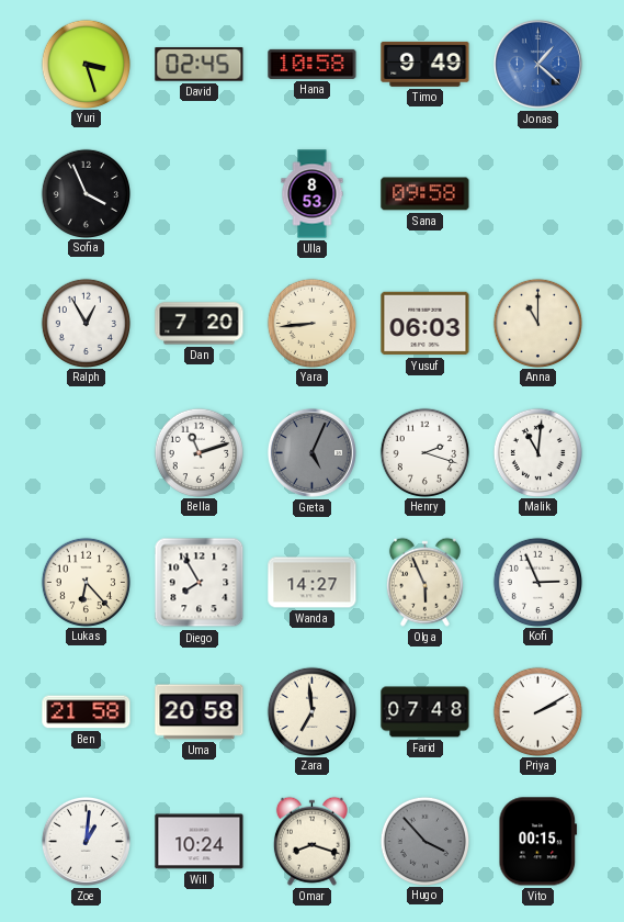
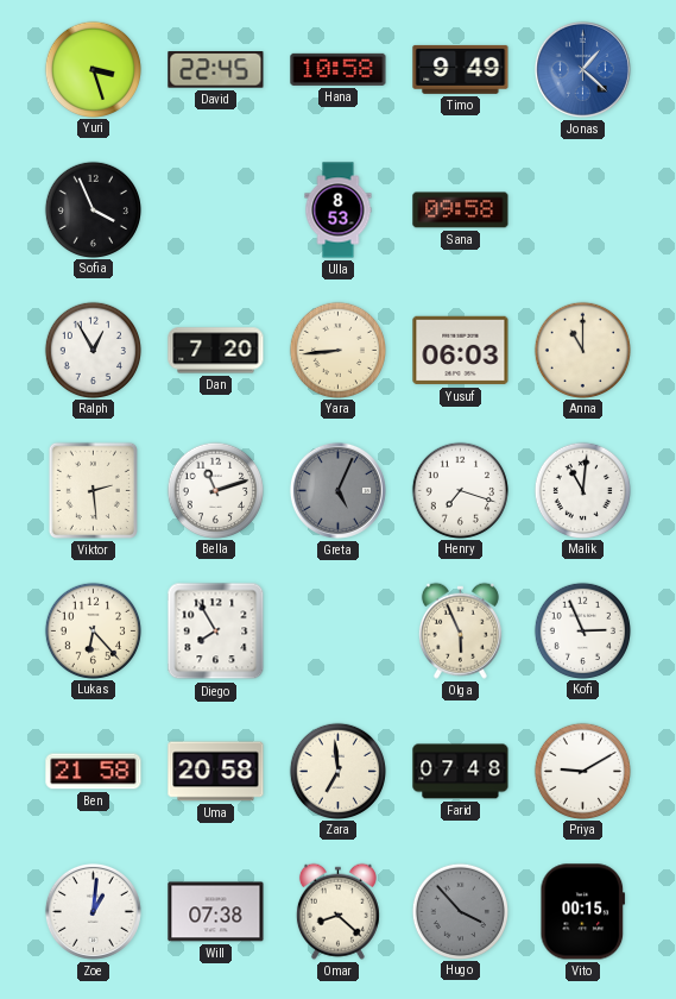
David: 02:45 -> 22:45
Viktor: none -> 2:29
Henry: 2:18 -> 7:18
Wanda: 14:27 -> none
Priya: 2:10 -> 9:10
Will: 10:24 -> 07:38
Omar: 8:18 -> 8:22
